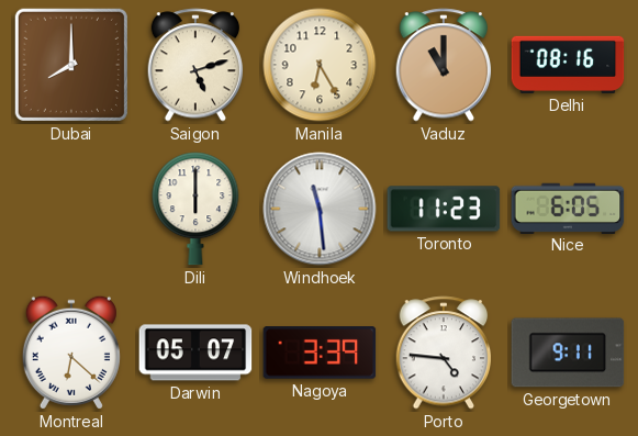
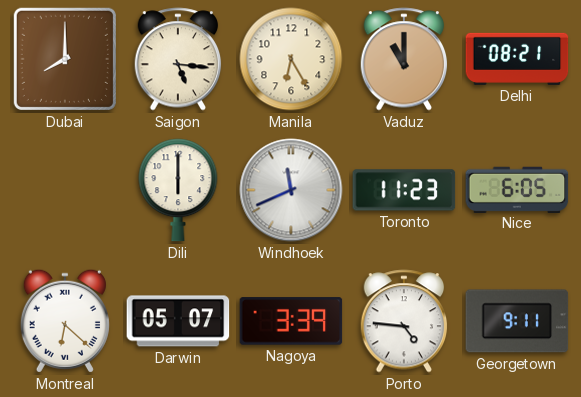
Saigon: 5:12 -> 5:16
Delhi: 08:16 -> 08:21
Windhoek: 11:29 -> 11:41
